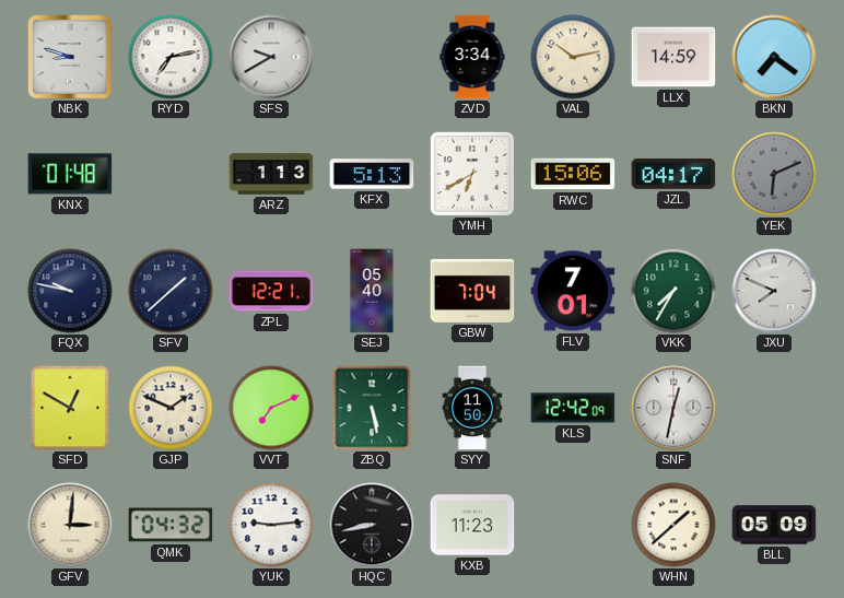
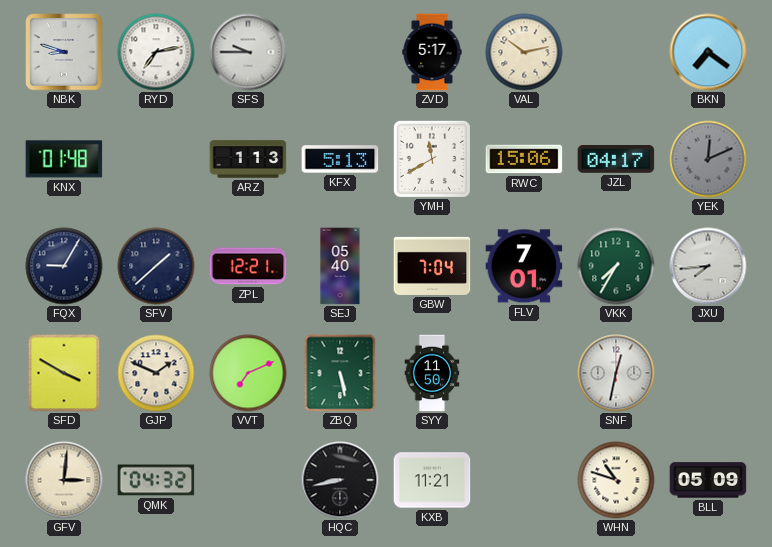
SFS: 9:40 -> 9:45
ZVD: 3:34 -> 5:17
LLX: 14:59 -> none
YMH: 6:40 -> 11:40
YEK: 6:11 -> 12:11
FQX: 9:47 -> 9:05
JXU: 7:49 -> 7:44
SFD: 12:50 -> 3:50
KLS: 12:42 -> none
YUK: 9:14 -> none
KXB: 11:23 -> 11:21
WHN: 1:38 -> 10:48
